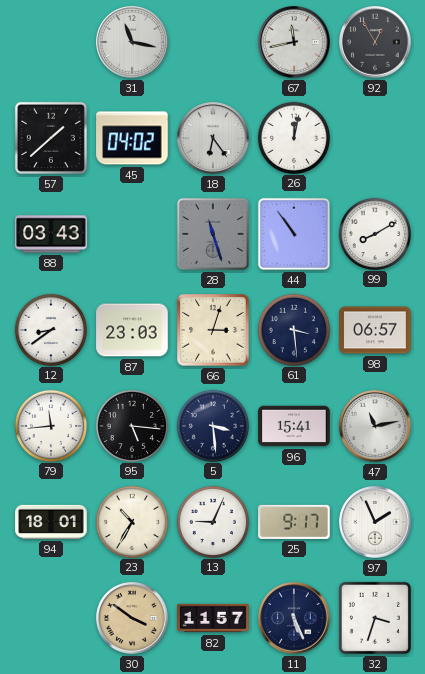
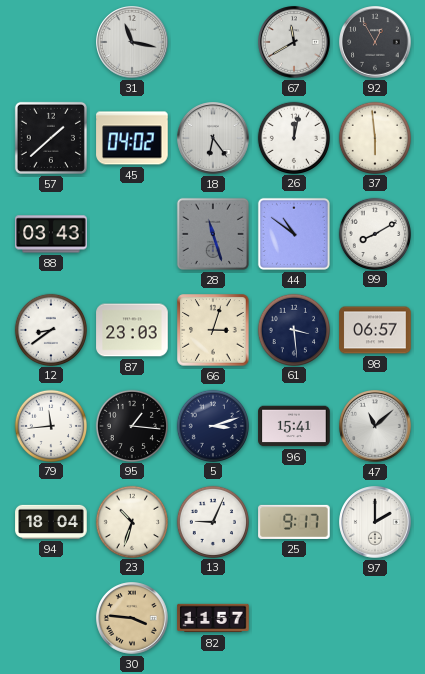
67: 11:43 -> 11:40
37: none -> 5:59
44: 10:54 -> 10:51
95: 5:16 -> 1:16
5: 3:29 -> 3:12
47: 11:13 -> 11:08
94: 18:01 -> 18:04
23: 10:35 -> 10:33
97: 1:56 -> 2:00
30: 3:51 -> 3:46
11: 5:26 -> none
32: 3:33 -> none
